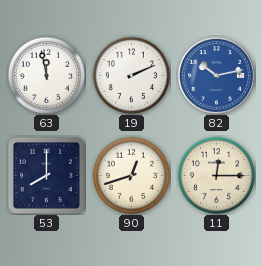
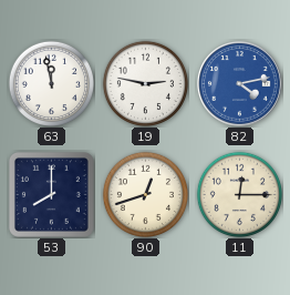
19: 2:11 -> 2:47
82: 10:13 -> 4:13
